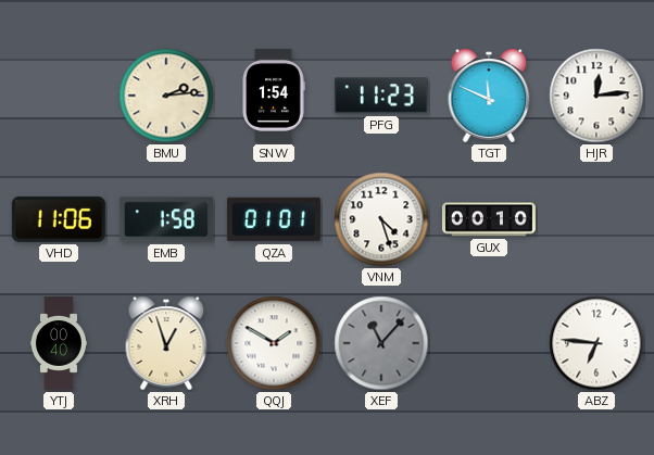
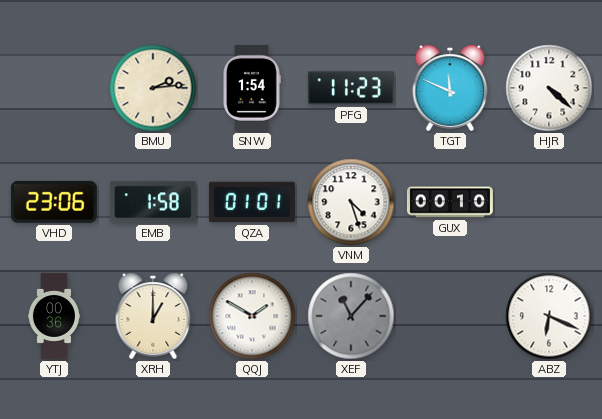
HJR: 12:14 -> 4:22
VHD: 11:06 -> 23:06
YTJ: 00:40 -> 00:36
XRH: 12:57 -> 1:00
ABZ: 6:46 -> 6:19
